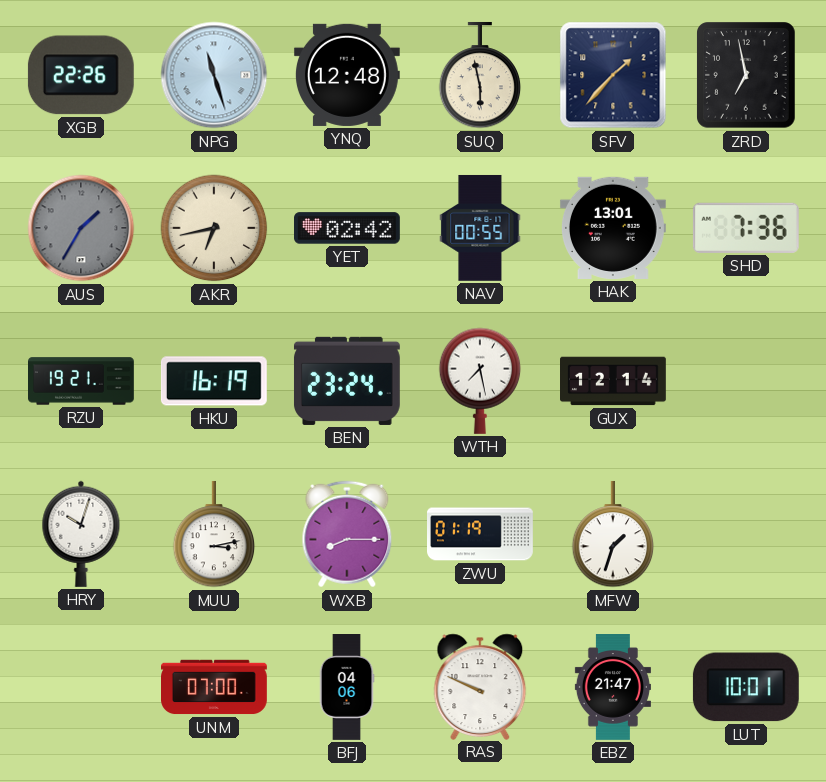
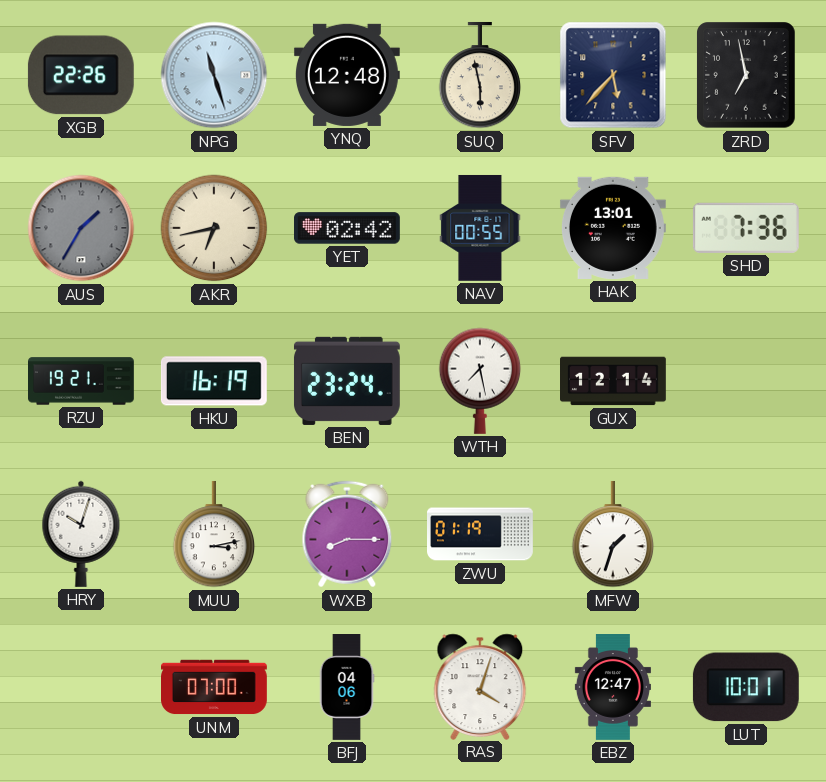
SFV: 1:37 -> 5:37
RAS: 9:49 -> 4:03
EBZ: 21:47 -> 12:47
